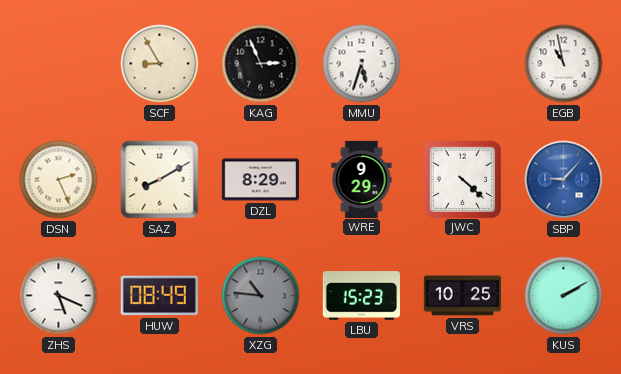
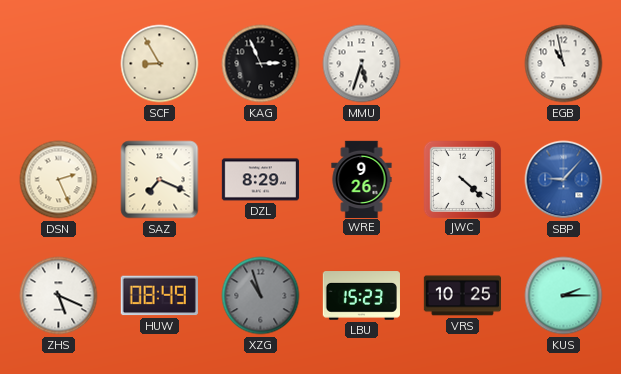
SAZ: 8:10 -> 7:19
WRE: 9:29 -> 9:26
XZG: 10:46 -> 10:57
KUS: 2:10 -> 2:15
